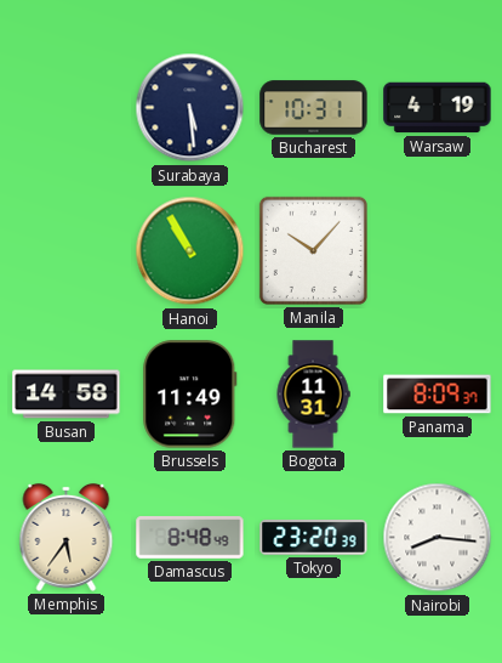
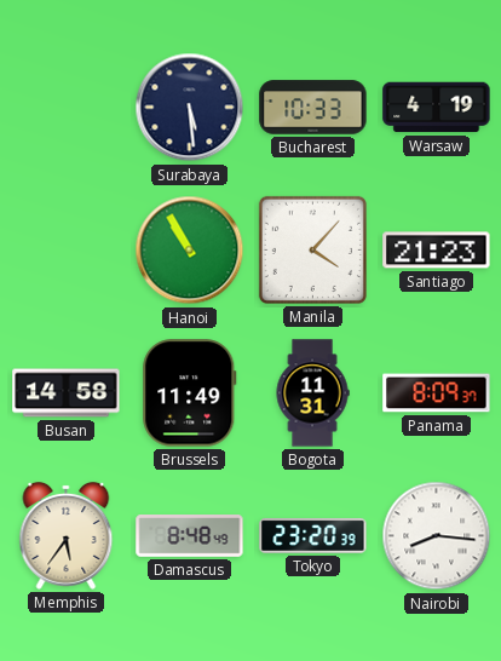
Bucharest: 10:31 -> 10:33
Manila: 10:07 -> 4:07
Santiago: none -> 21:23
